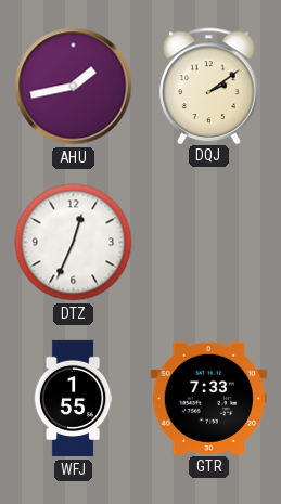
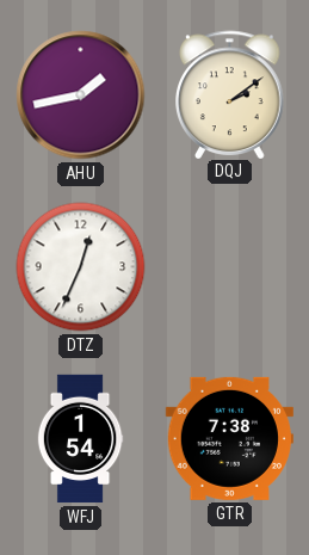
WFJ: 1:55 -> 1:54
GTR: 7:33 -> 7:38
